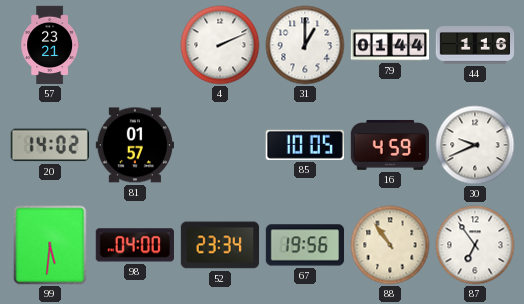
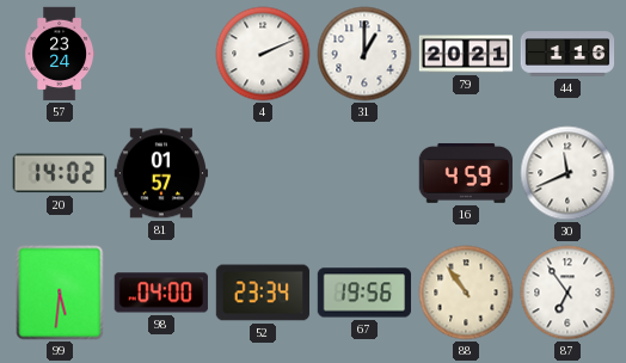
57: 23:21 -> 23:24
79: 01:44 -> 20:21
85: 10:05 -> none
30: 9:41 -> 11:41
